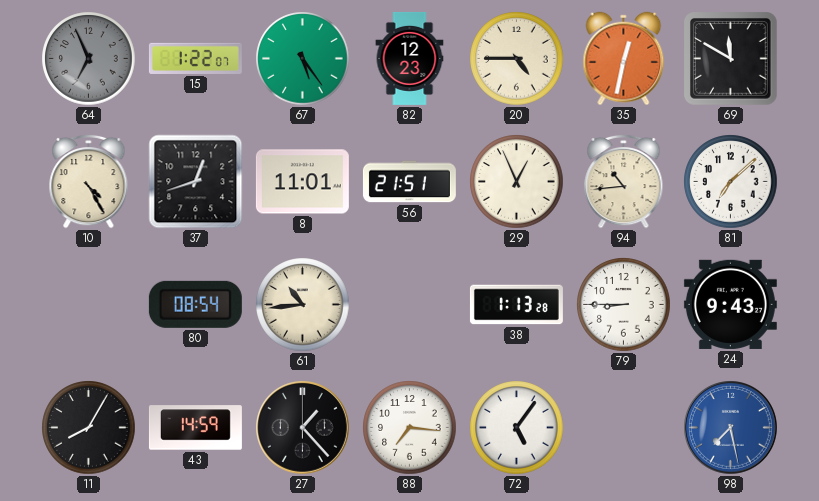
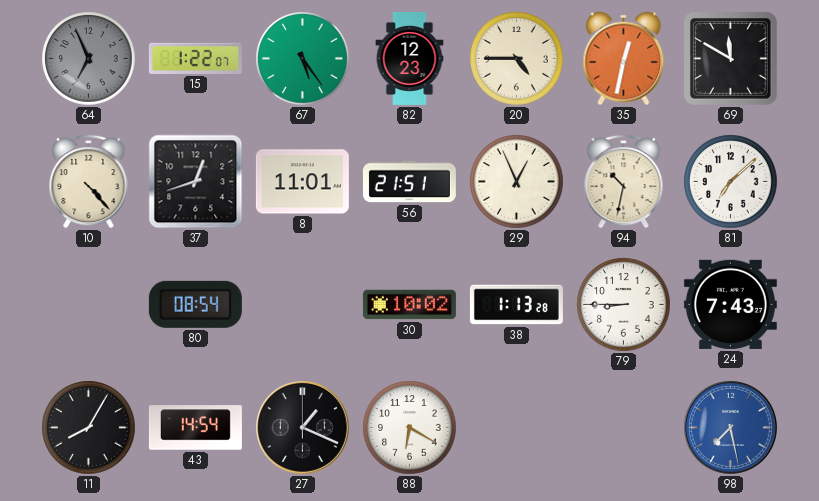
10: 4:25 -> 4:23
94: 10:44 -> 10:32
61: 10:44 -> none
30: none -> 10:02
24: 9:43 -> 7:43
43: 14:59 -> 14:54
27: 1:23 -> 1:19
88: 7:16 -> 6:20
72: 5:06 -> none
